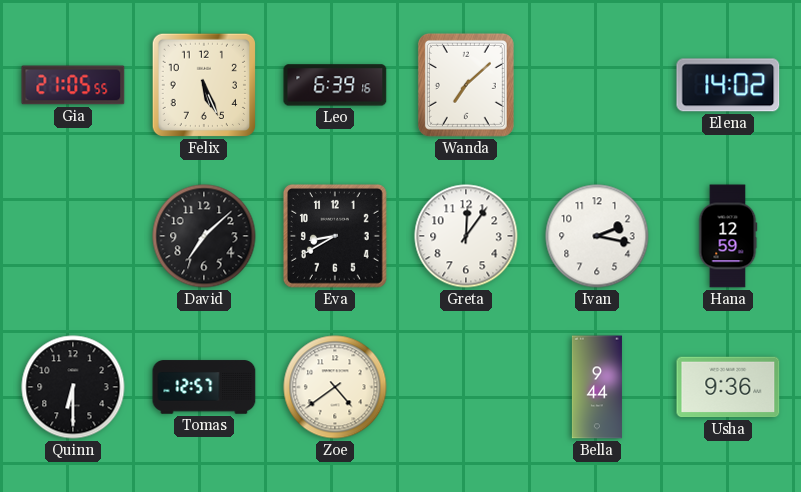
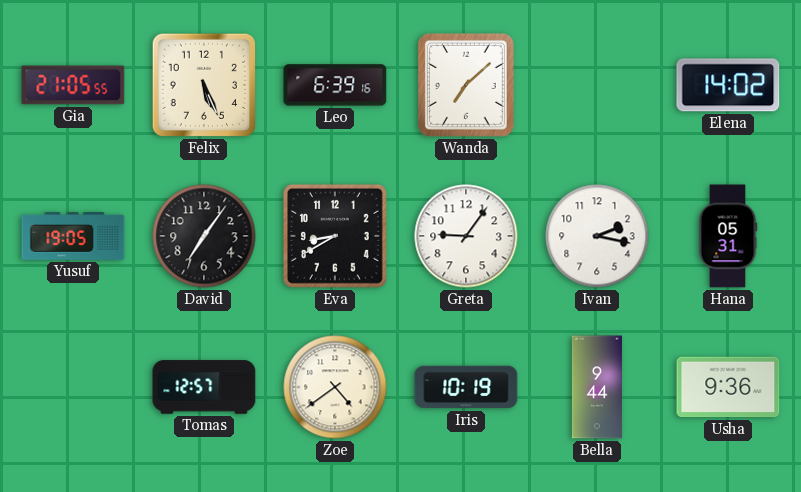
Yusuf: none -> 19:05
David: 7:08 -> 7:06
Greta: 12:06 -> 9:06
Hana: 12:59 -> 05:31
Quinn: 6:30 -> none
Iris: none -> 10:19
